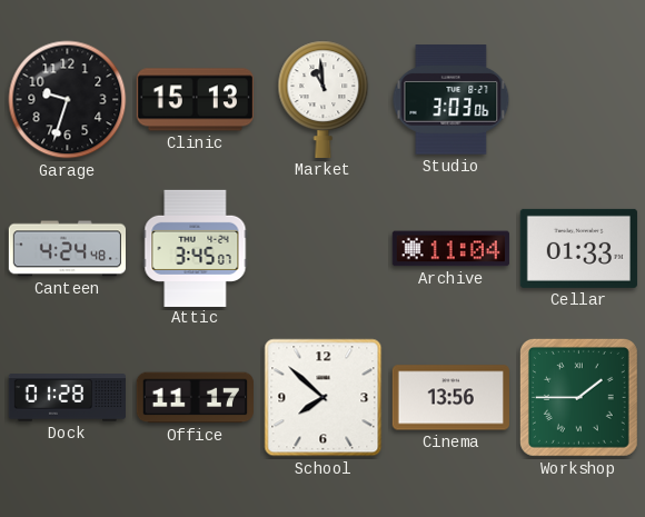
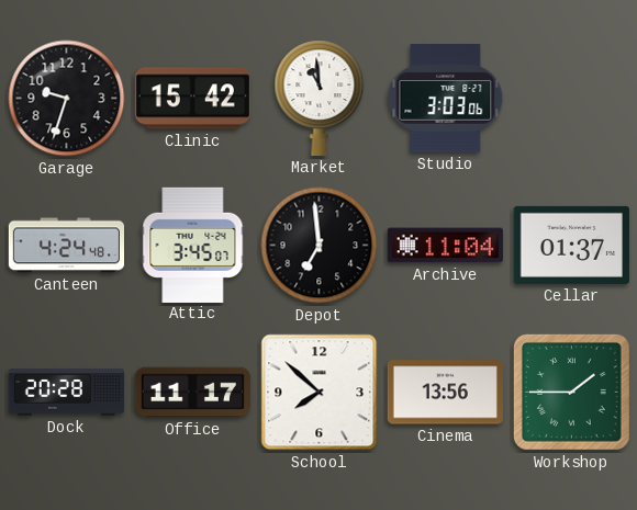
Clinic: 15:13 -> 15:42
Depot: none -> 6:59
Cellar: 01:33 -> 01:37
Dock: 01:28 -> 20:28
